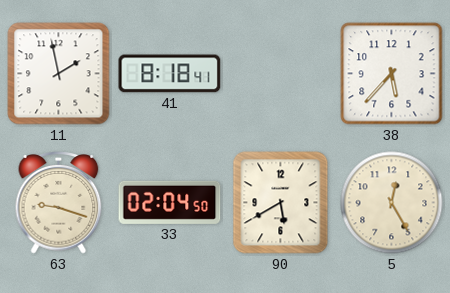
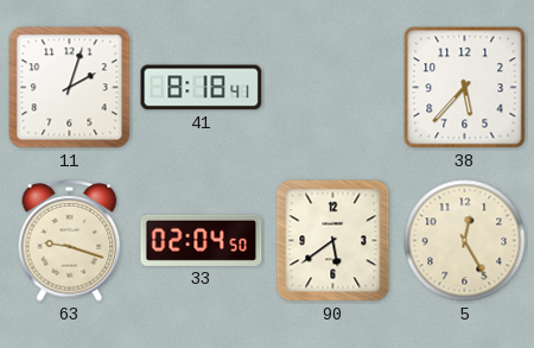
11: 1:58 -> 2:03
90: 5:40 -> 5:39
